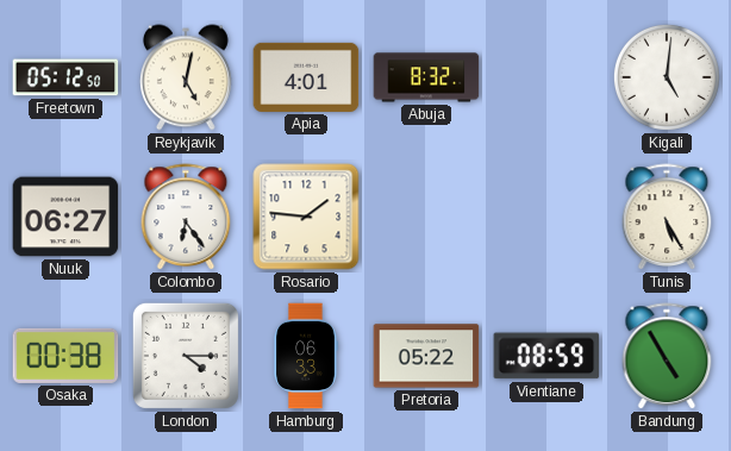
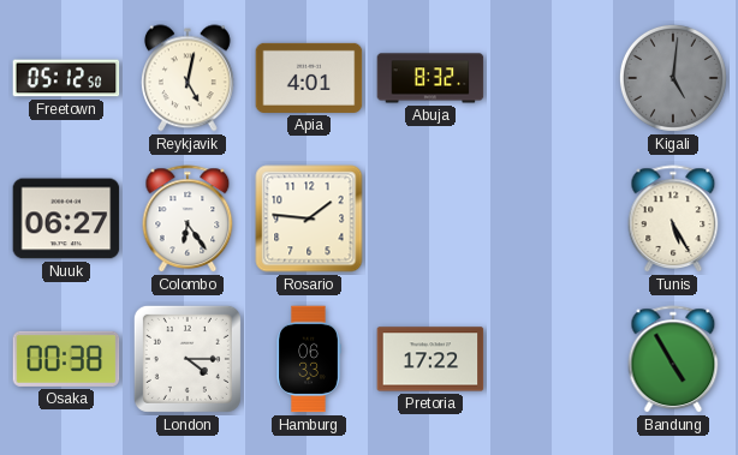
Kigali dial: white -> grey
Pretoria: 05:22 -> 17:22
Vientiane: 08:59 -> none
